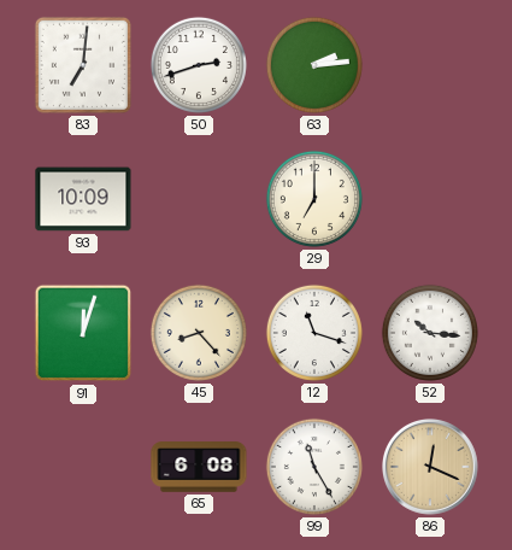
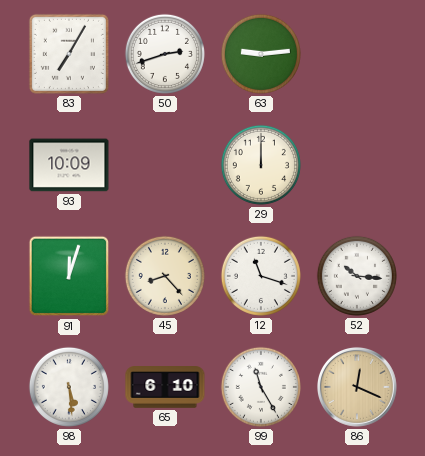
83: 7:01 -> 7:05
63: 2:14 -> 9:14
29: 7:00 -> 12:00
98: none -> 5:29
65: 6:08 -> 6:10
